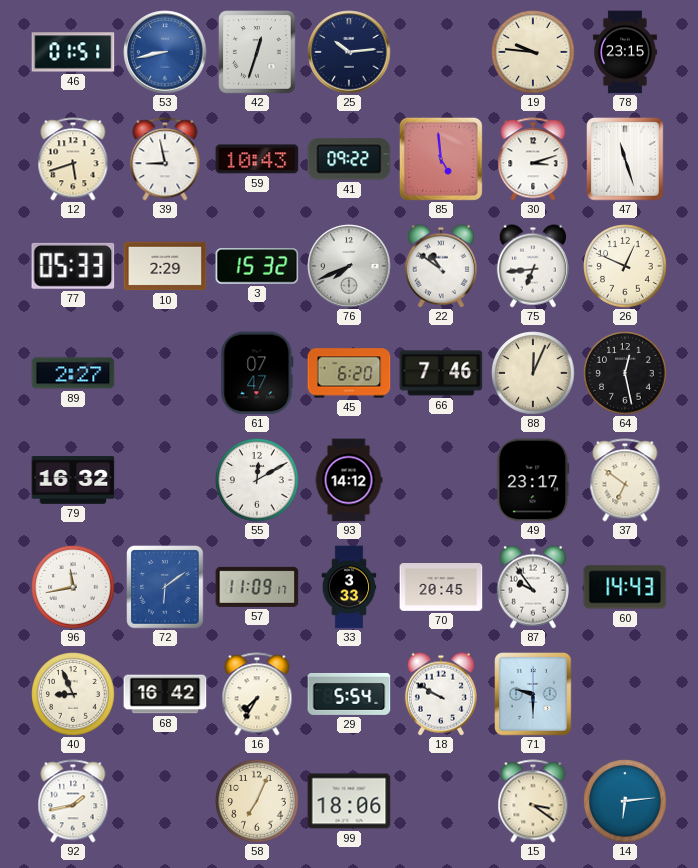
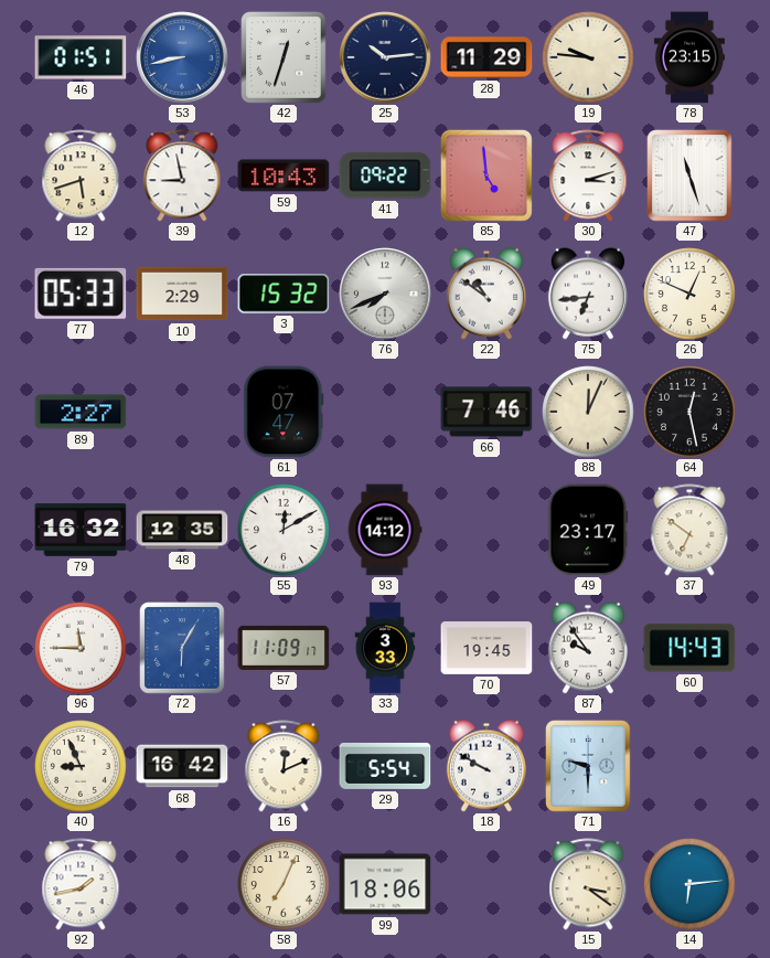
28: none -> 11:29
45: 6:20 -> none
48: none -> 12:35
96: 11:43 -> 11:45
72: 6:09 -> 6:05
70: 20:45 -> 19:45
16: 7:35 -> 12:11
